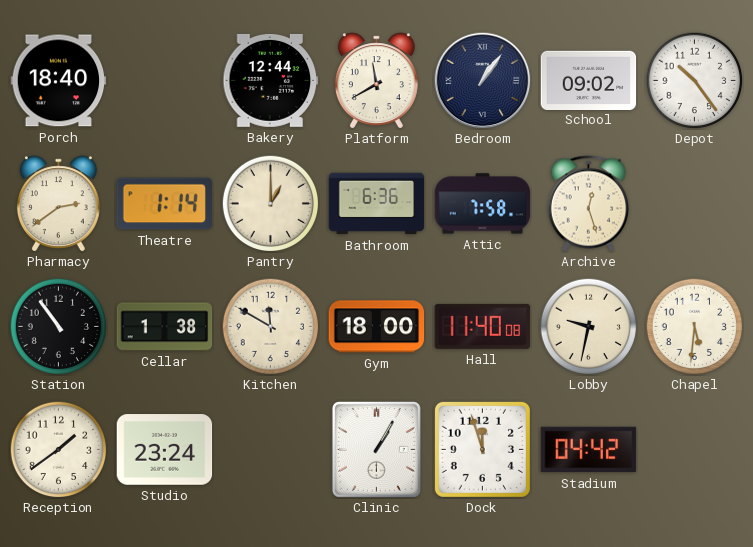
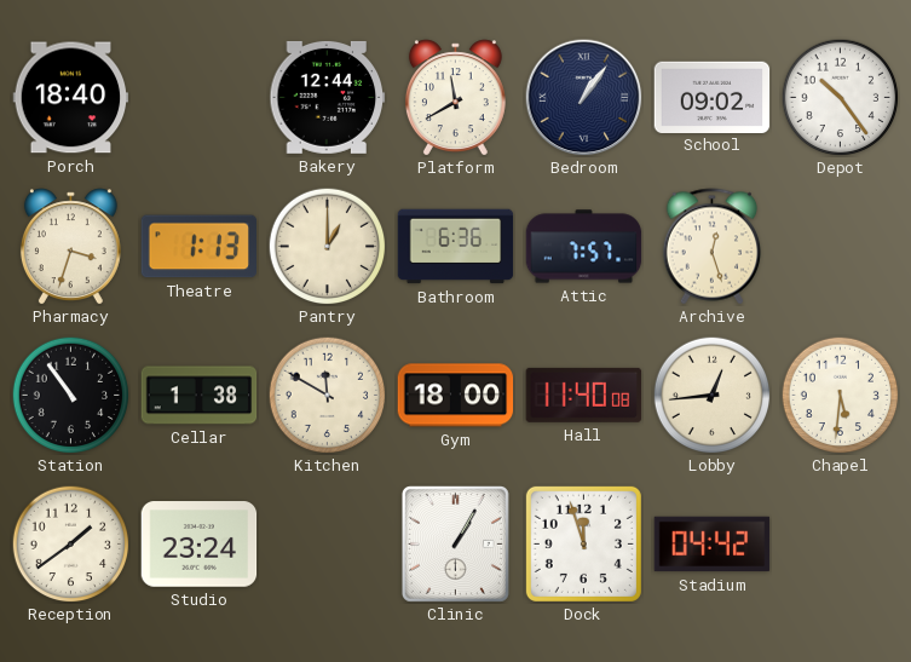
Pharmacy: 2:39 -> 3:33
Theatre: 1:14 -> 1:13
Attic: 7:58 -> 7:57
Lobby: 9:32 -> 12:44
